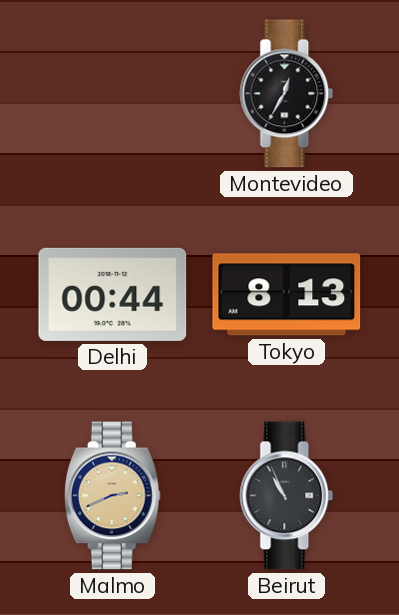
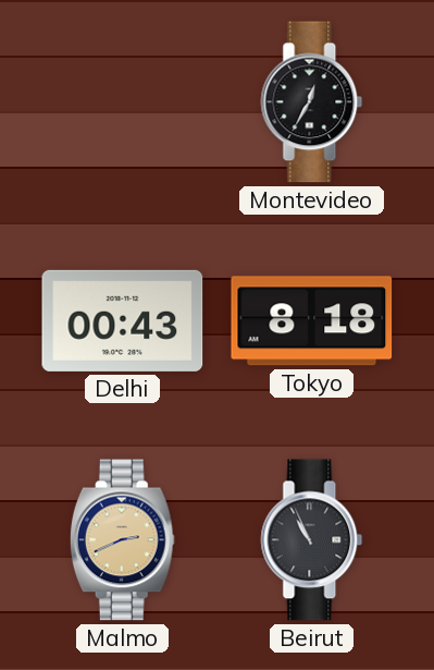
Delhi: 00:44 -> 00:43
Tokyo: 8:13 -> 8:18
